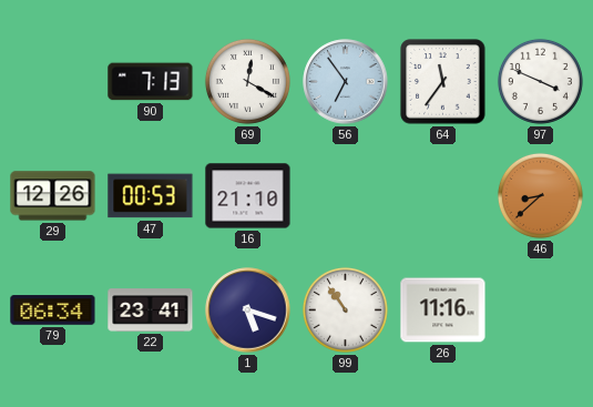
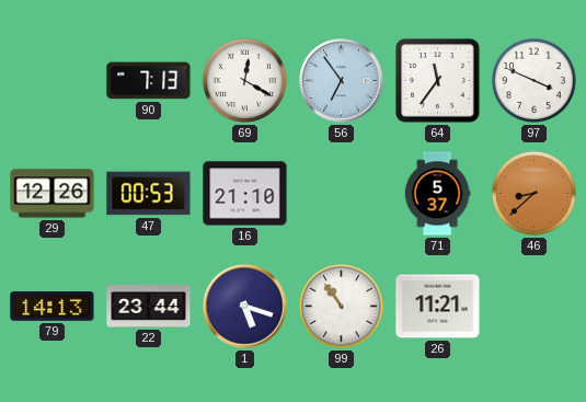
71: none -> 5:37
79: 06:34 -> 14:13
22: 23:41 -> 23:44
26: 11:16 -> 11:21
